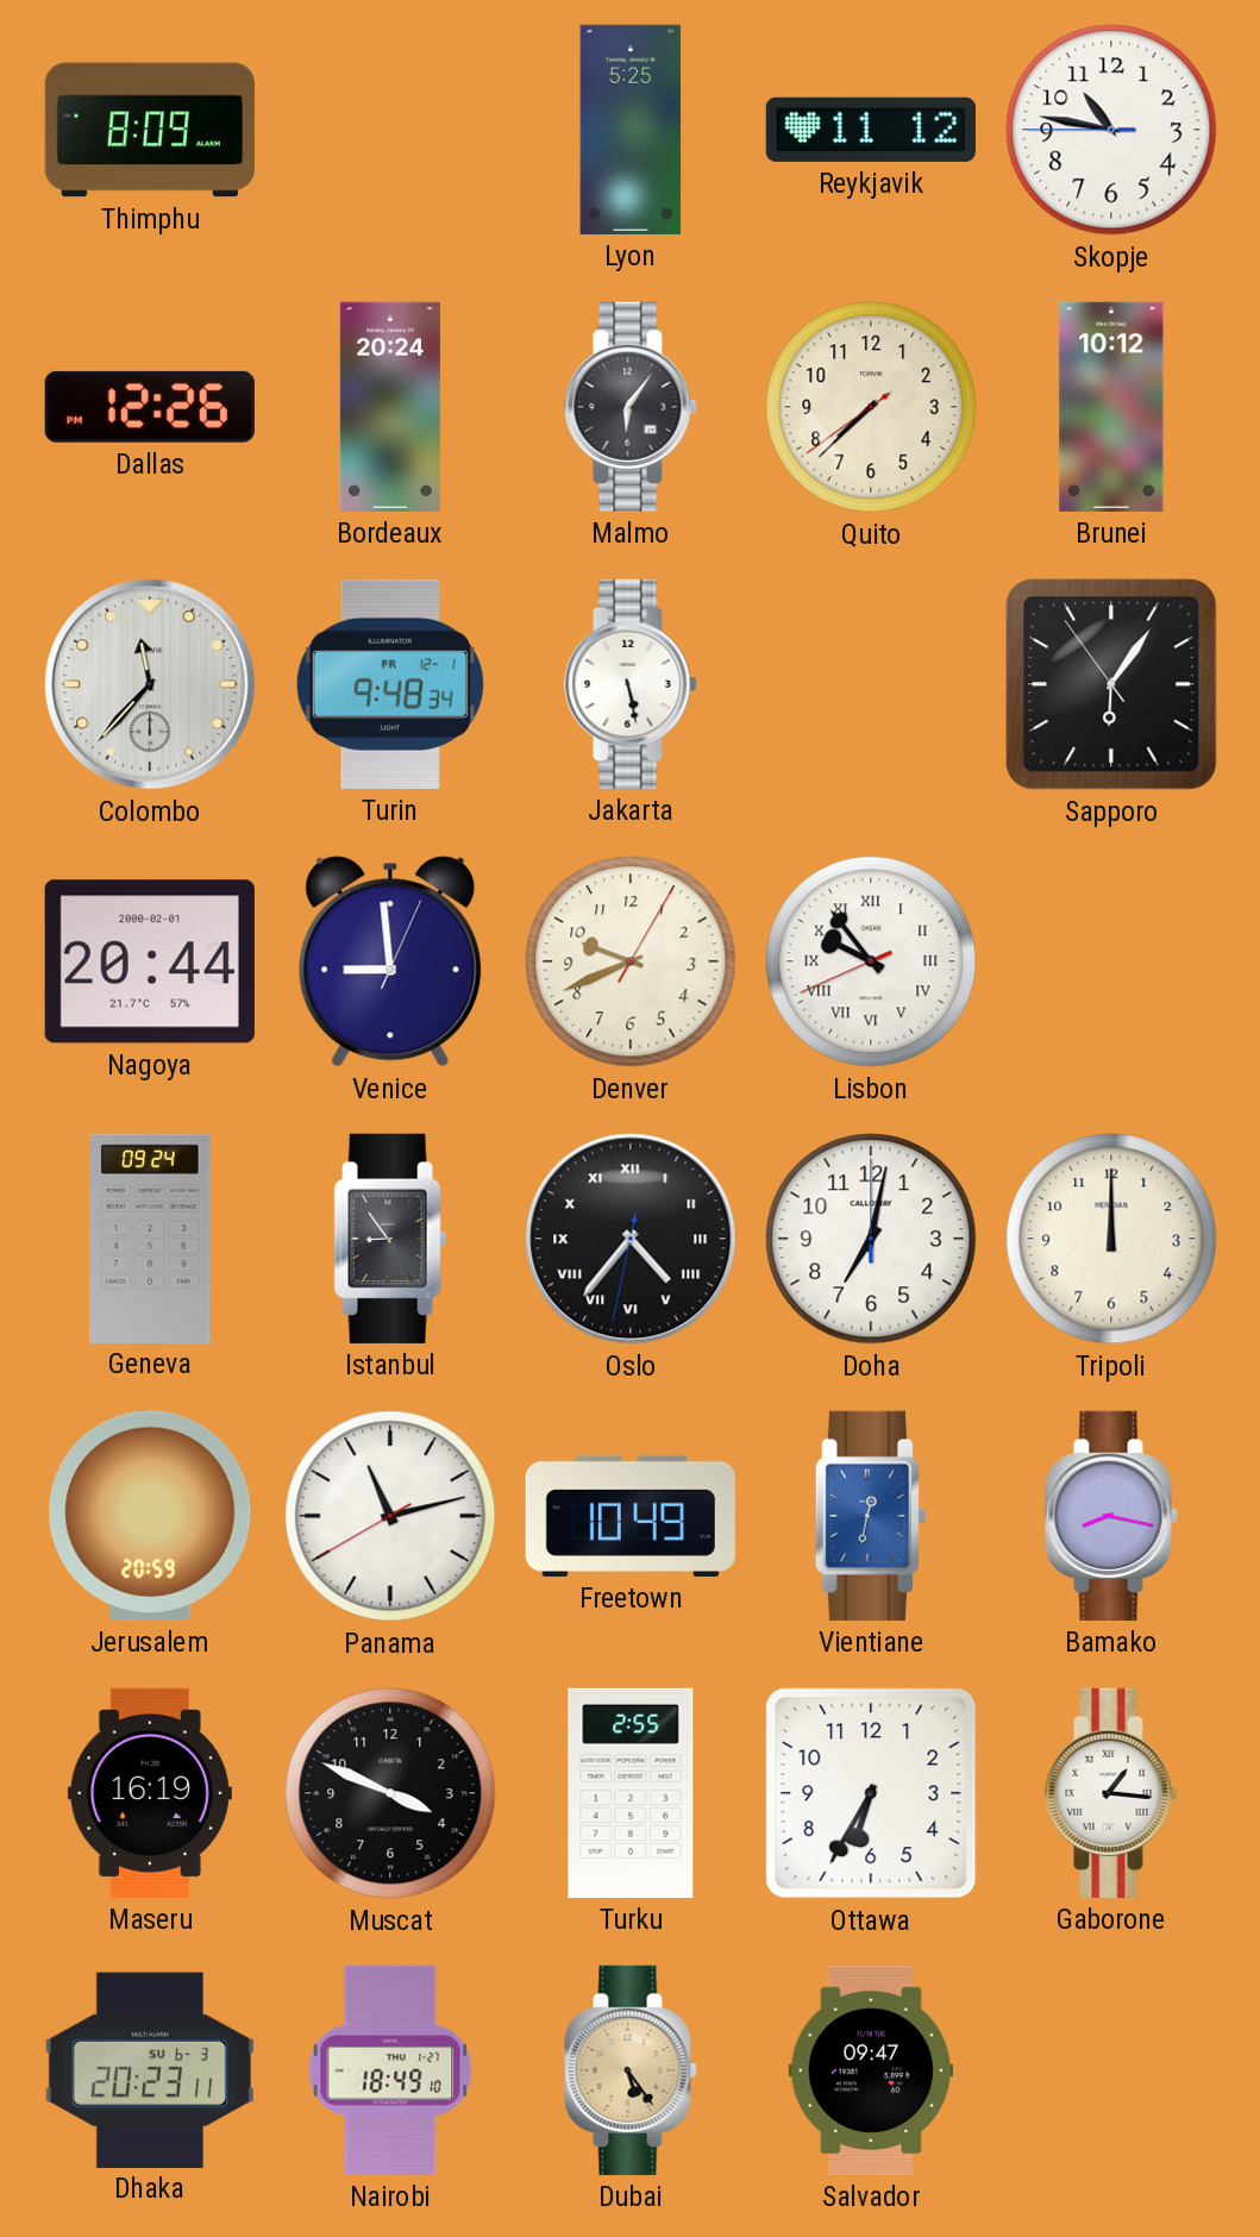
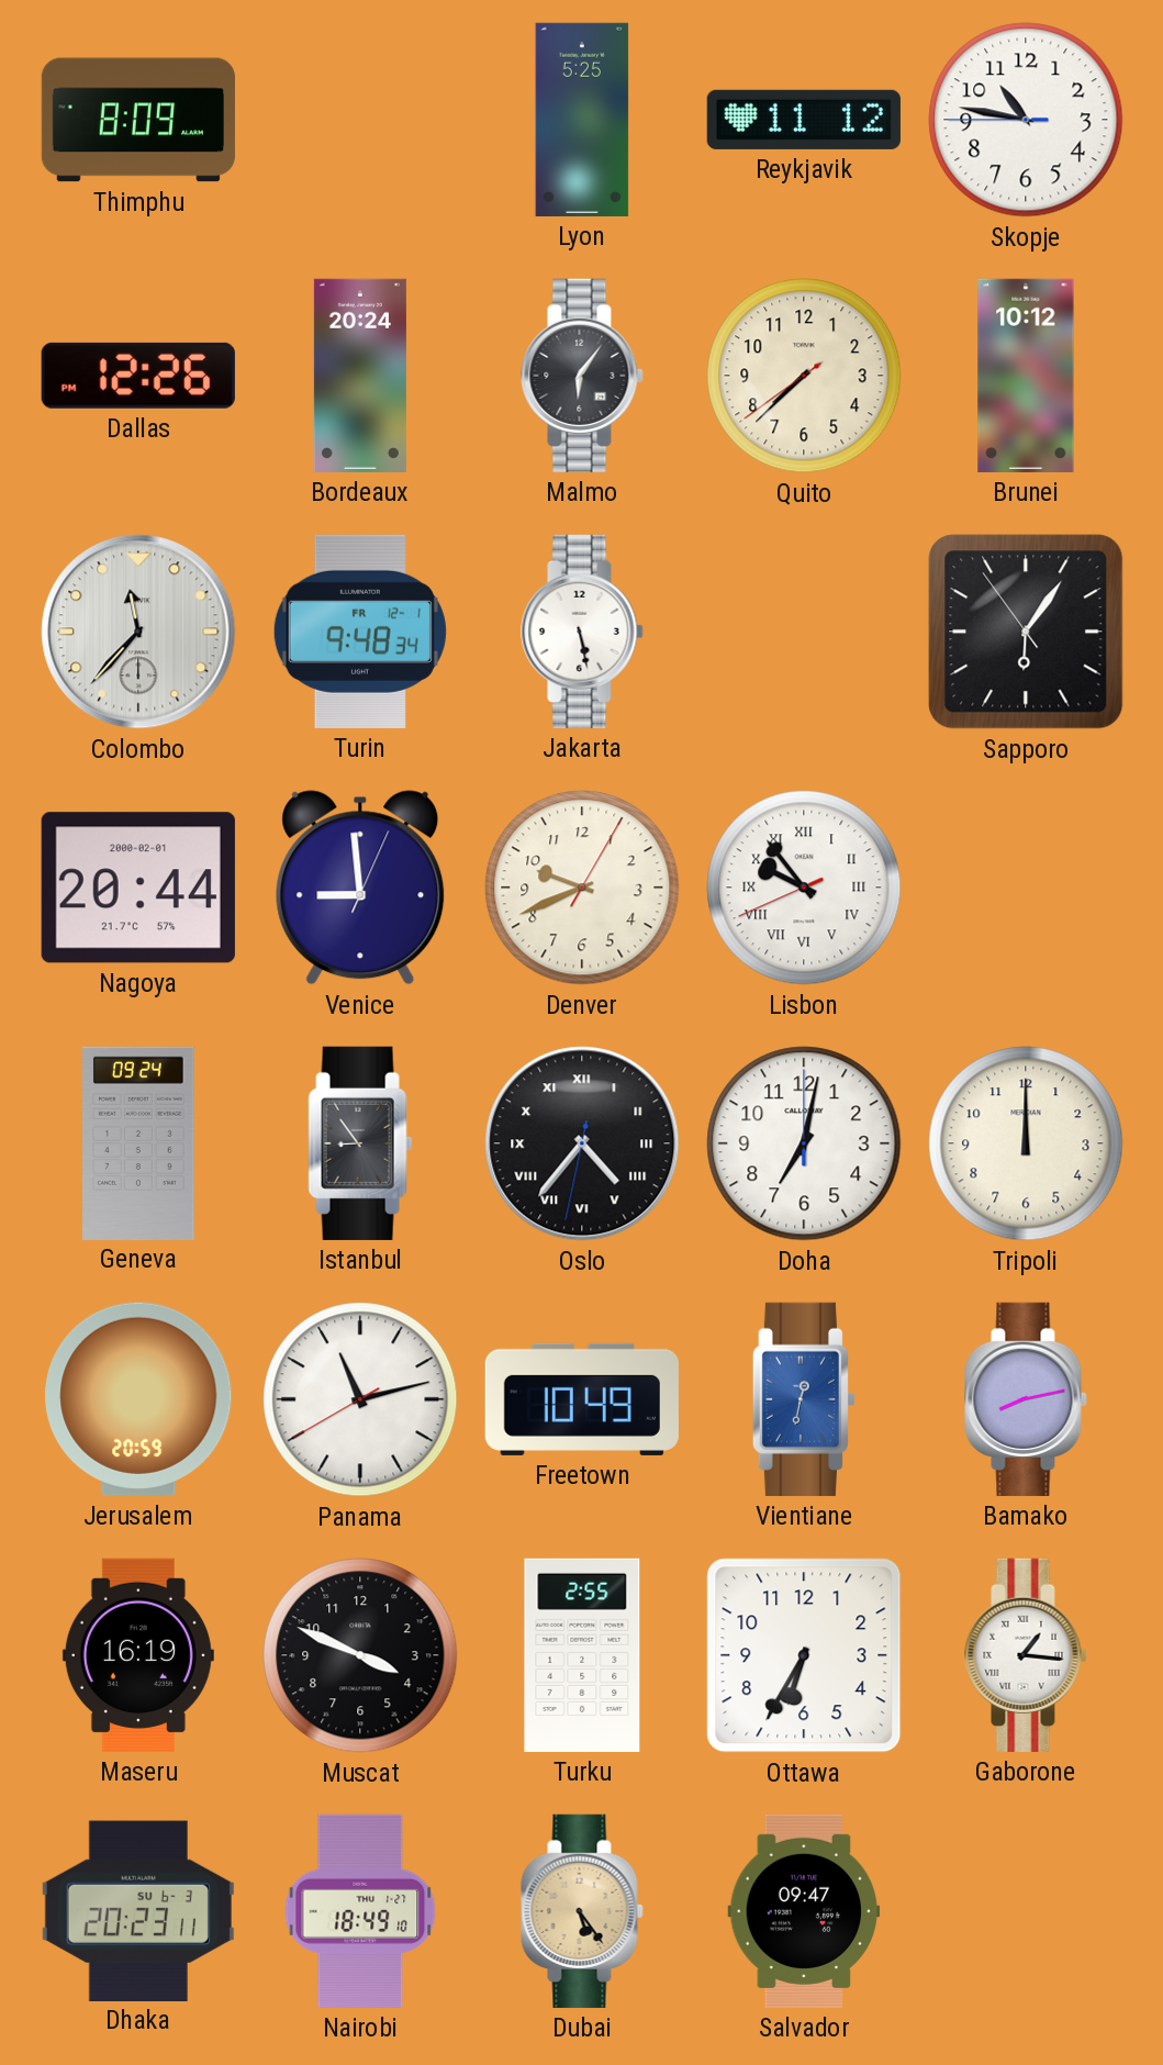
Bamako: 8:17 -> 8:13
